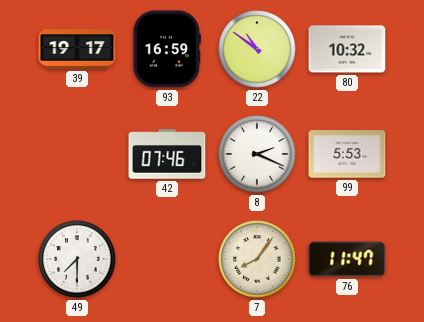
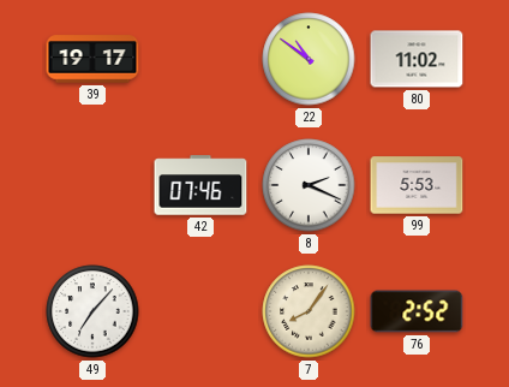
93: 16:59 -> none
80: 10:32 -> 11:02
49: 7:30 -> 7:07
76: 11:47 -> 2:52
